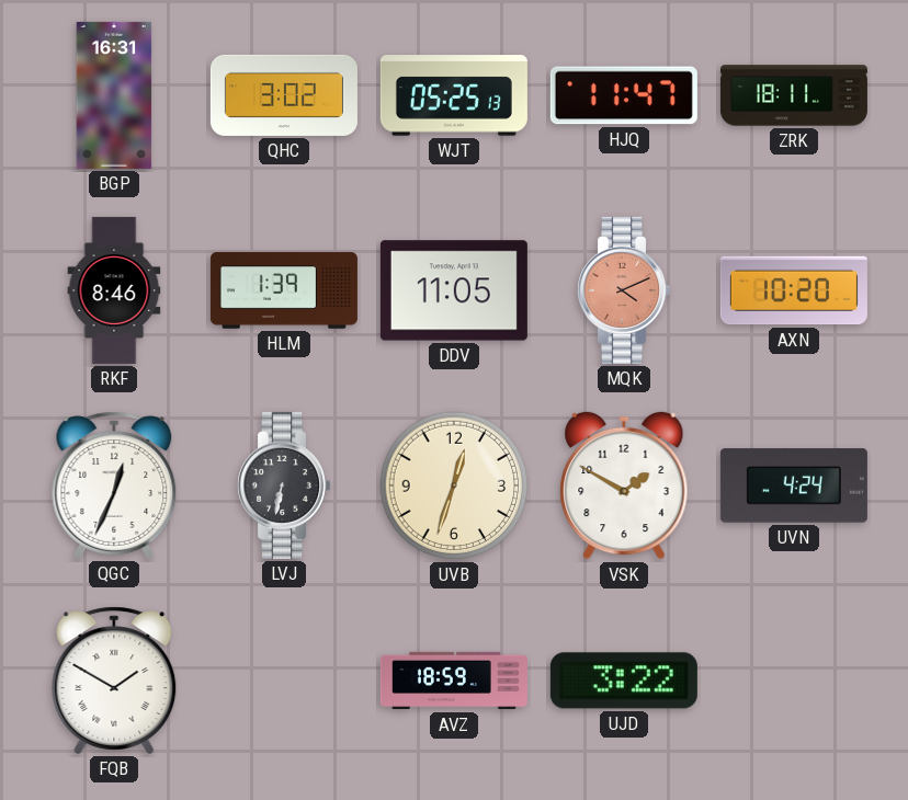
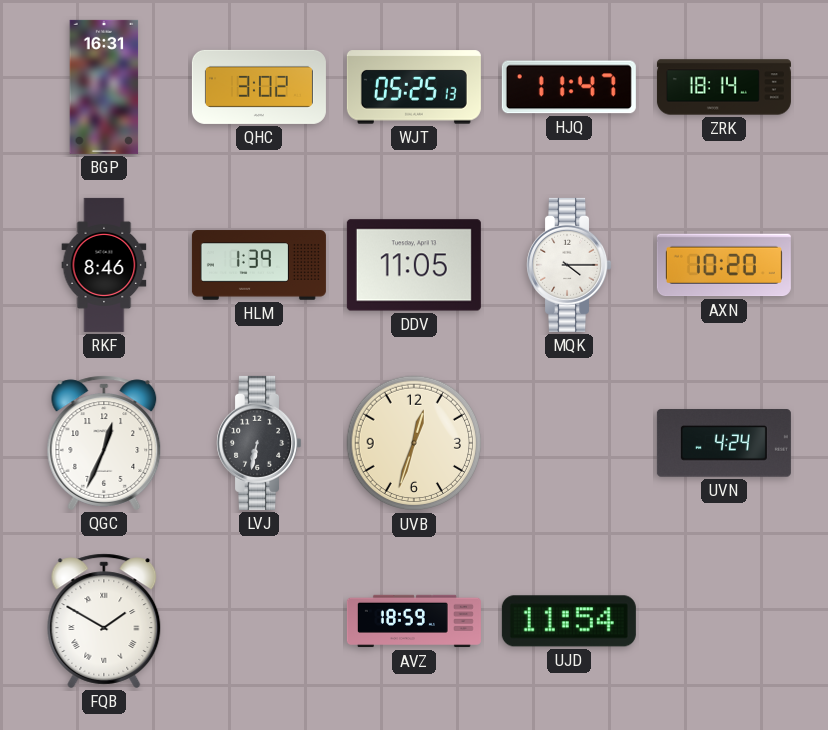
ZRK: 18:11 -> 18:14
MQK: 4:11 -> 4:15
MQK dial: salmon -> white
VSK: 1:50 -> none
UJD: 3:22 -> 11:54
